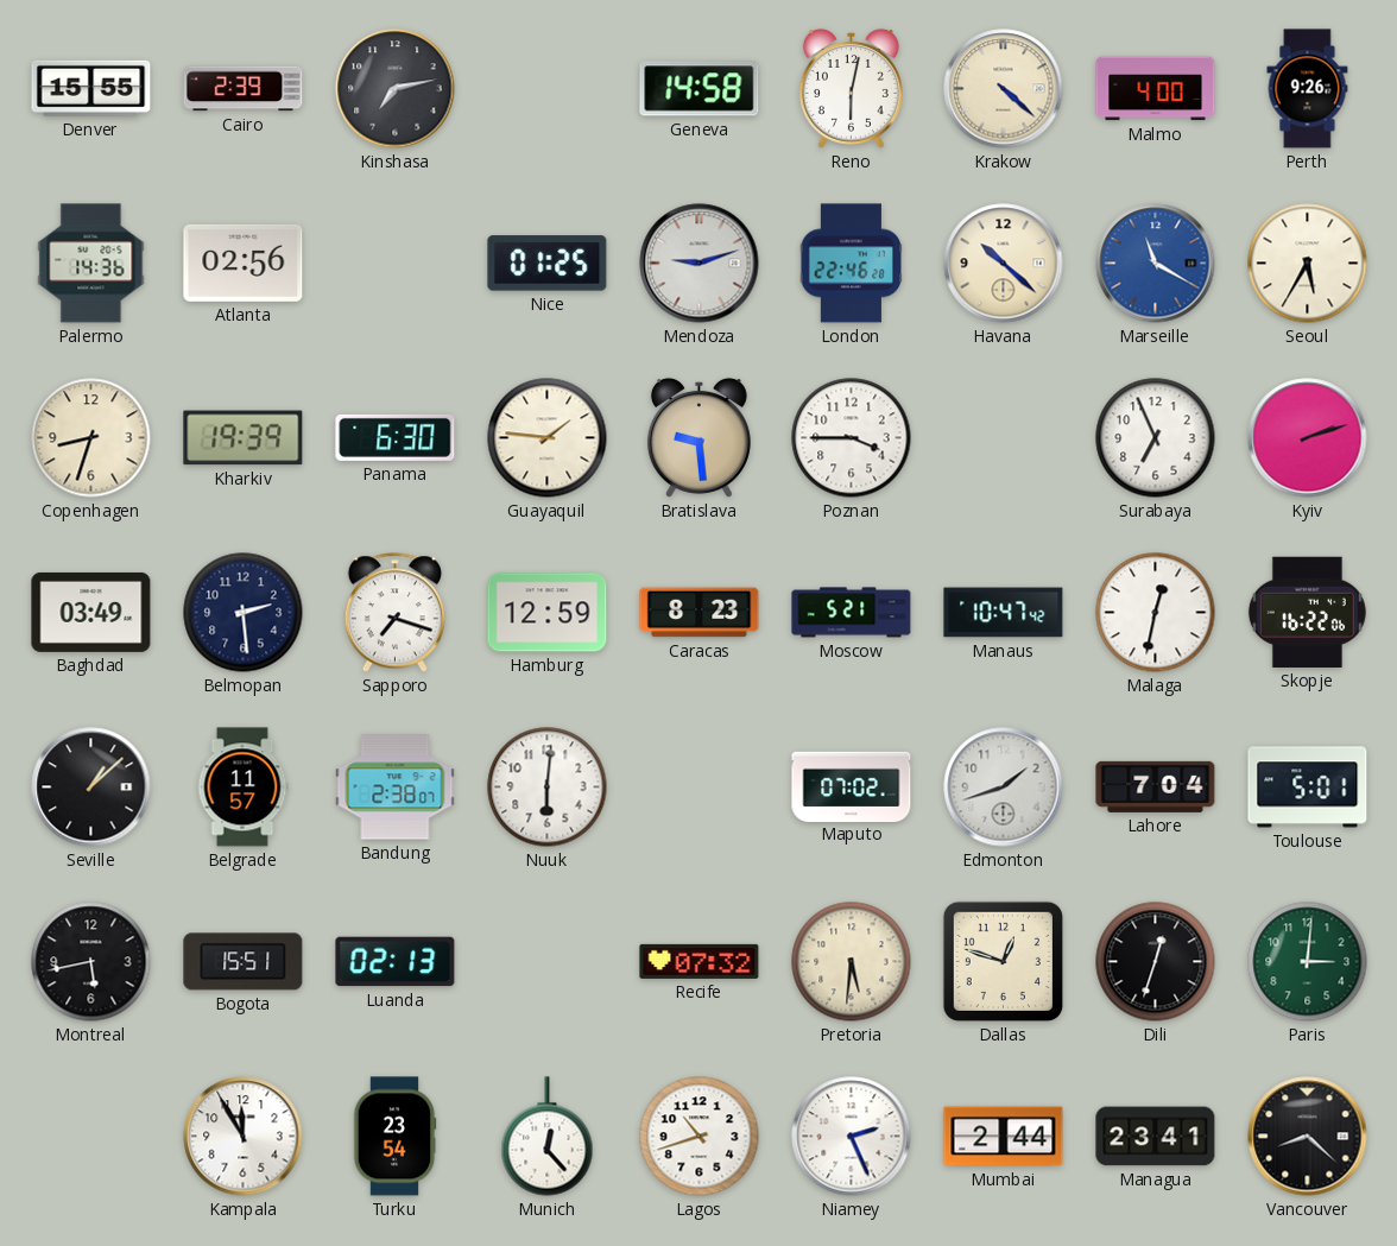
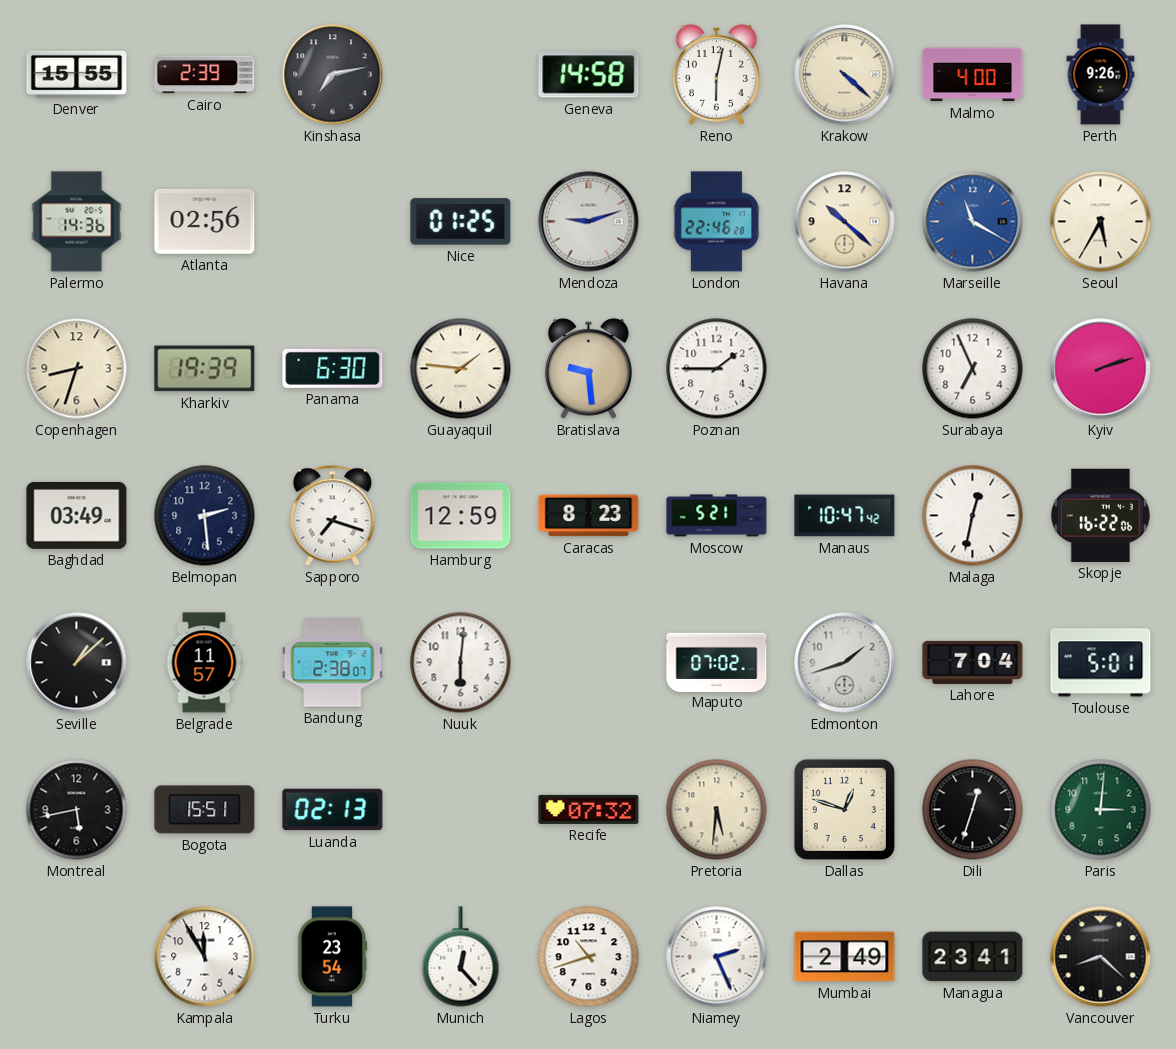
Poznan: 3:45 -> 1:45
Mumbai: 2:44 -> 2:49
